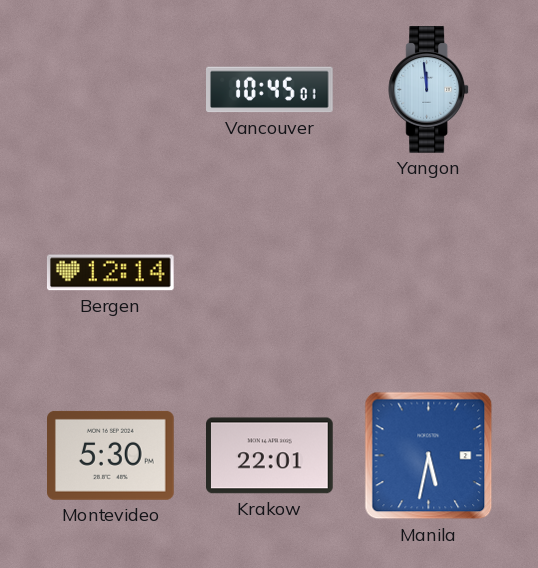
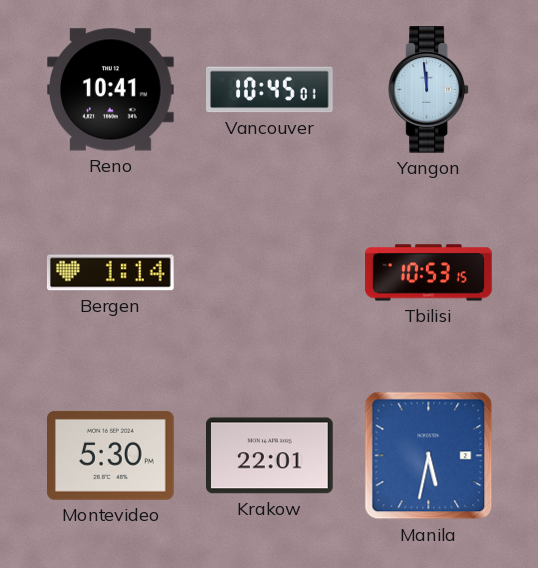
Reno: none -> 10:41
Bergen: 12:14 -> 1:14
Tbilisi: none -> 10:53
